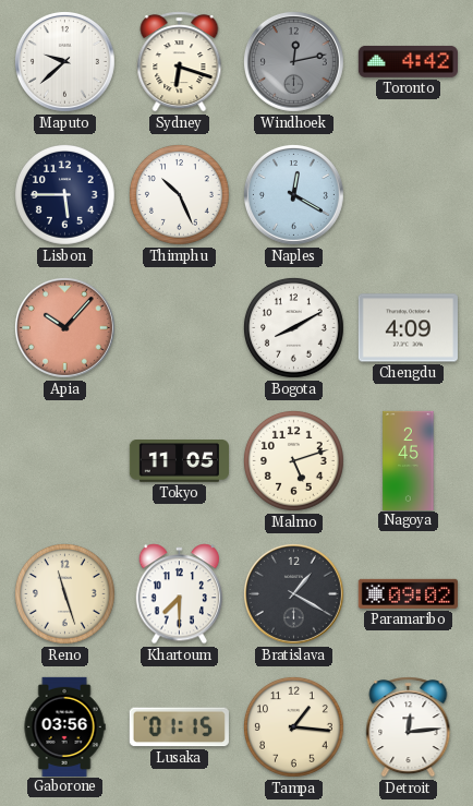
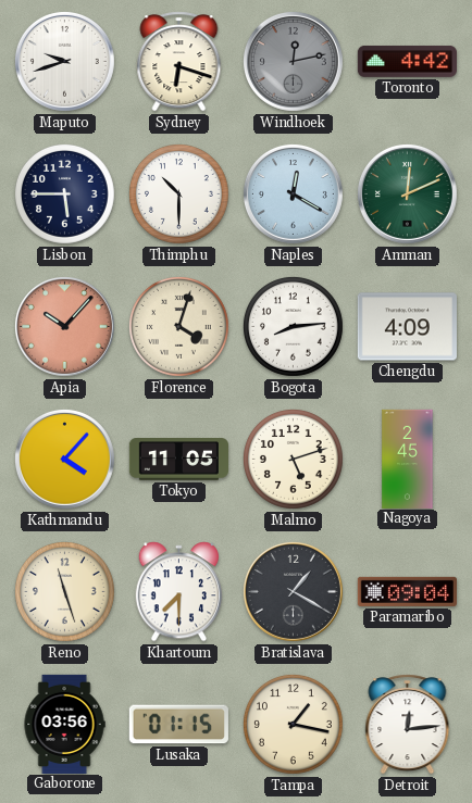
Maputo: 9:38 -> 9:42
Thimphu: 10:26 -> 10:30
Amman: none -> 12:11
Florence: none -> 4:03
Bogota: 8:10 -> 8:14
Kathmandu: none -> 4:07
Paramaribo: 09:02 -> 09:04
Tampa: 1:16 -> 1:17
